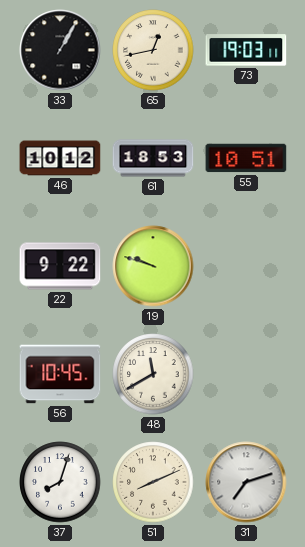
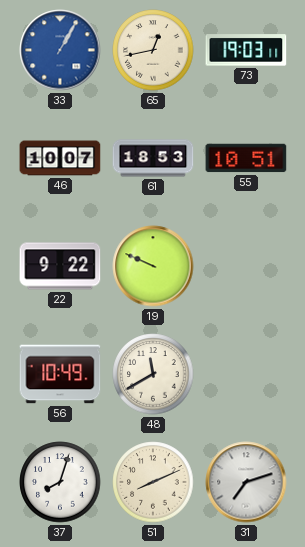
33 dial: black -> blue
46: 10:12 -> 10:07
19: 9:48 -> 9:49
56: 10:45 -> 10:49
